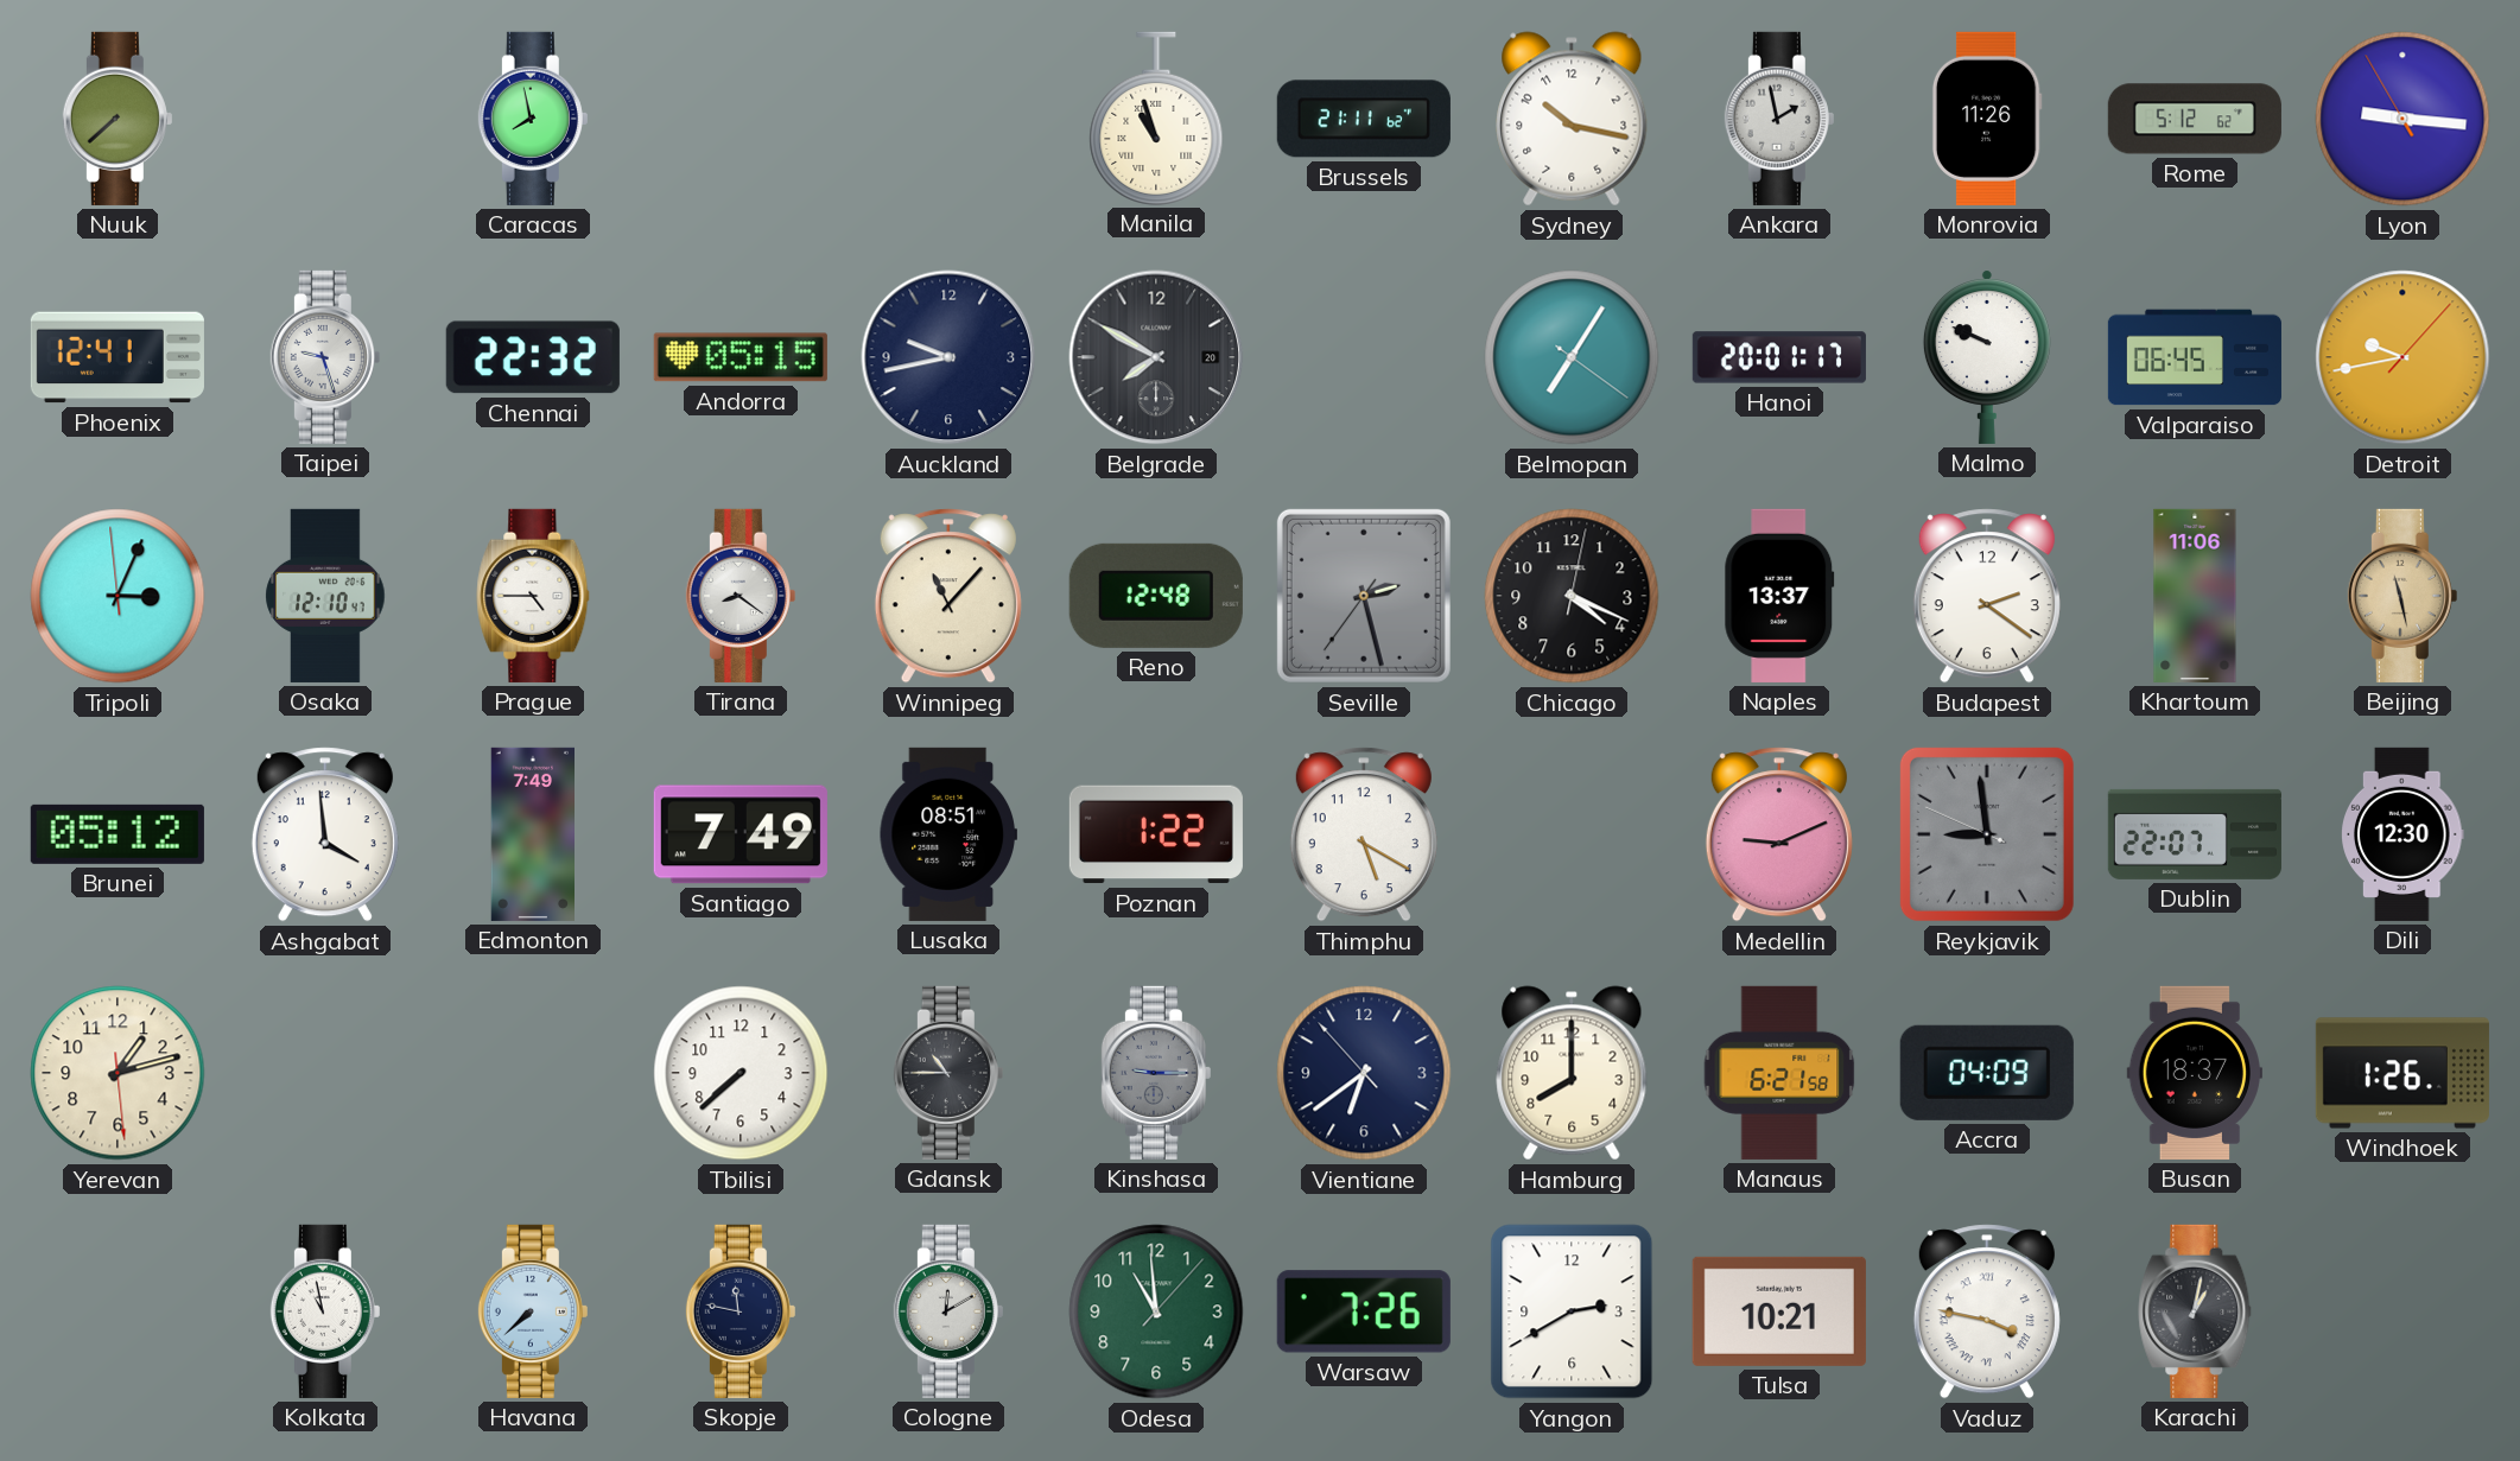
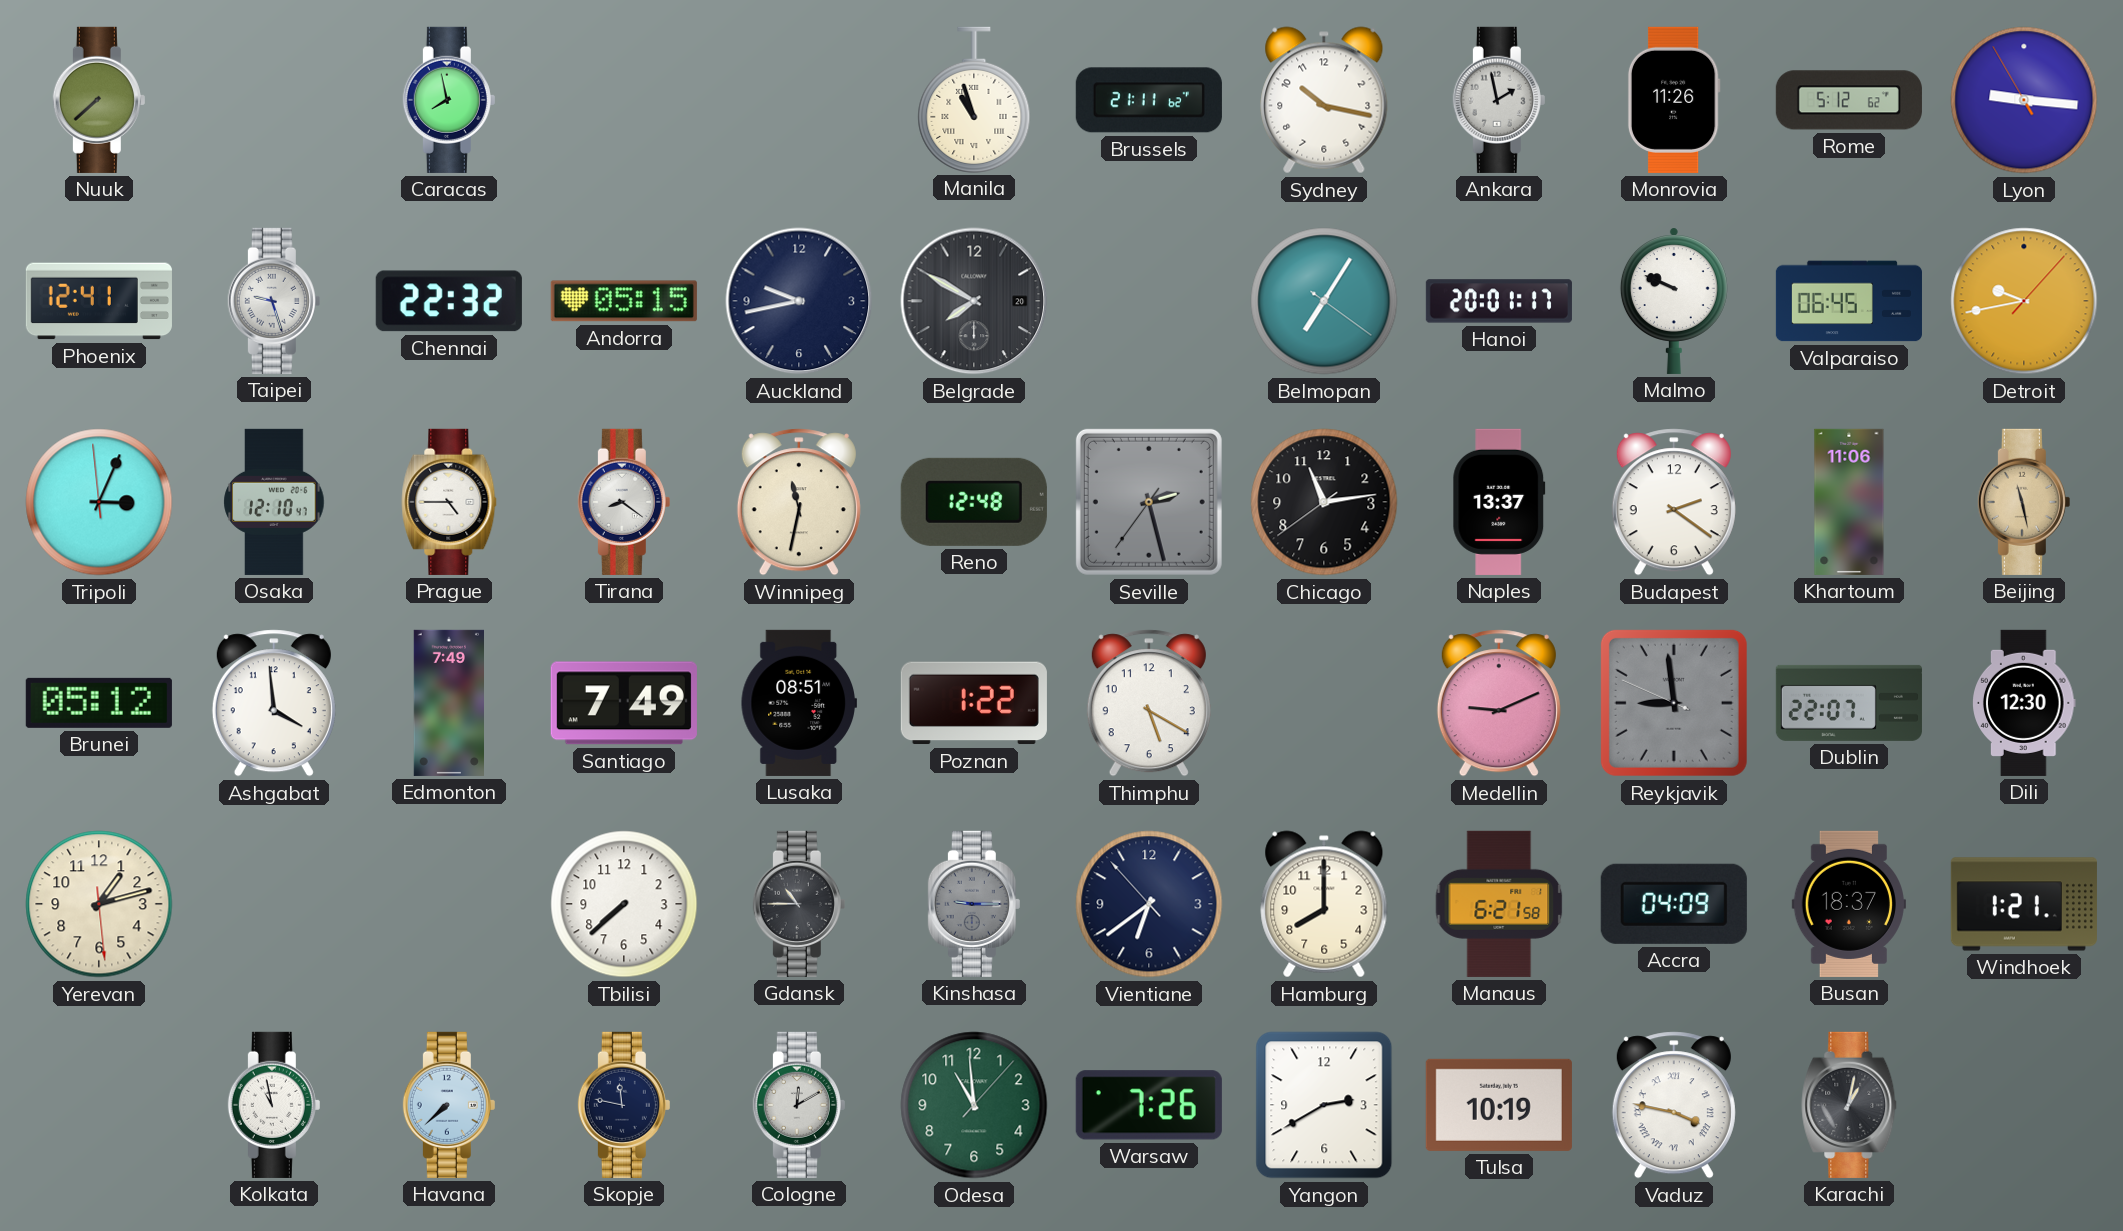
Winnipeg: 11:07 -> 11:32
Chicago: 4:19 -> 11:13
Windhoek: 1:26 -> 1:21
Tulsa: 10:21 -> 10:19
